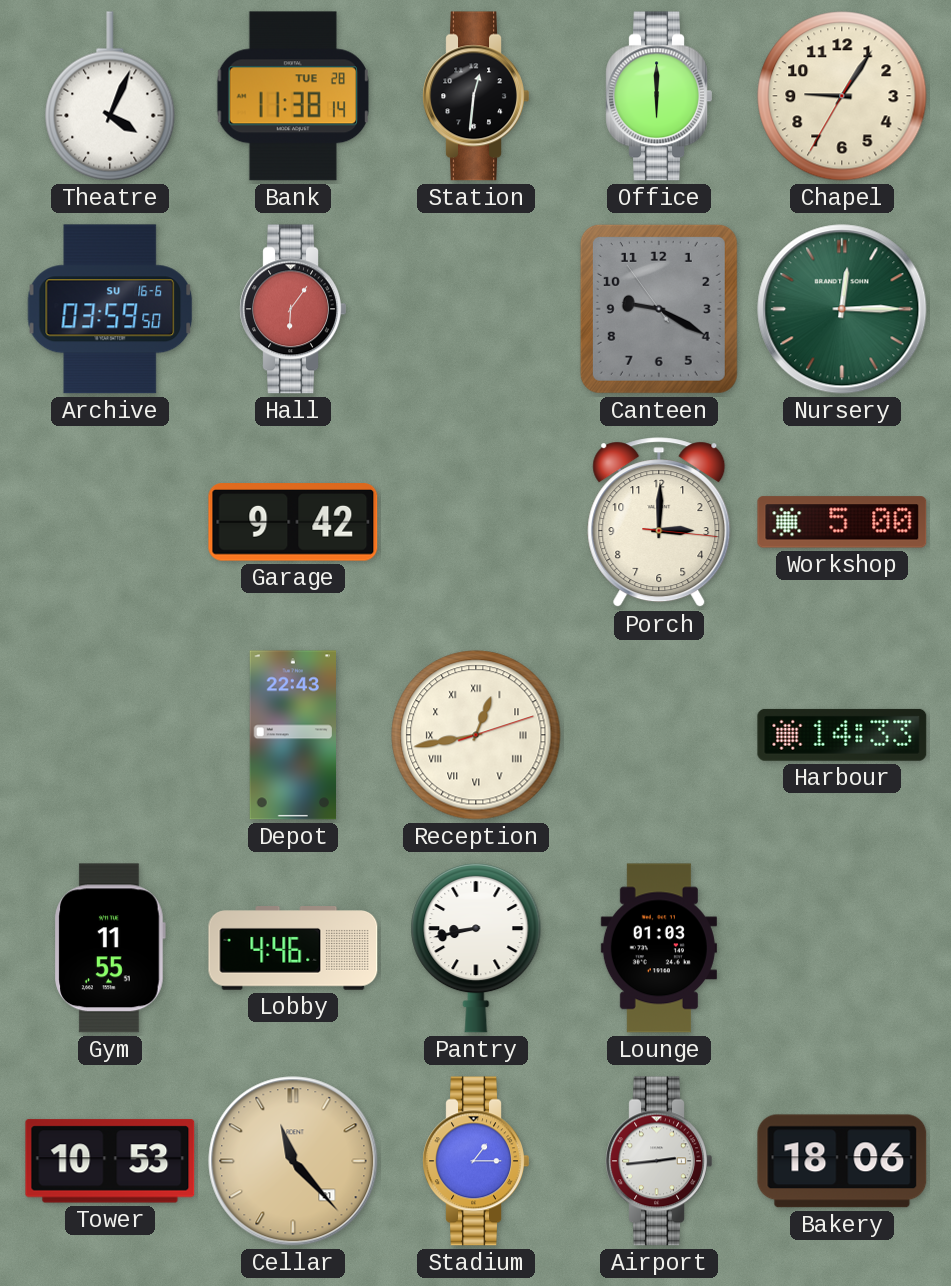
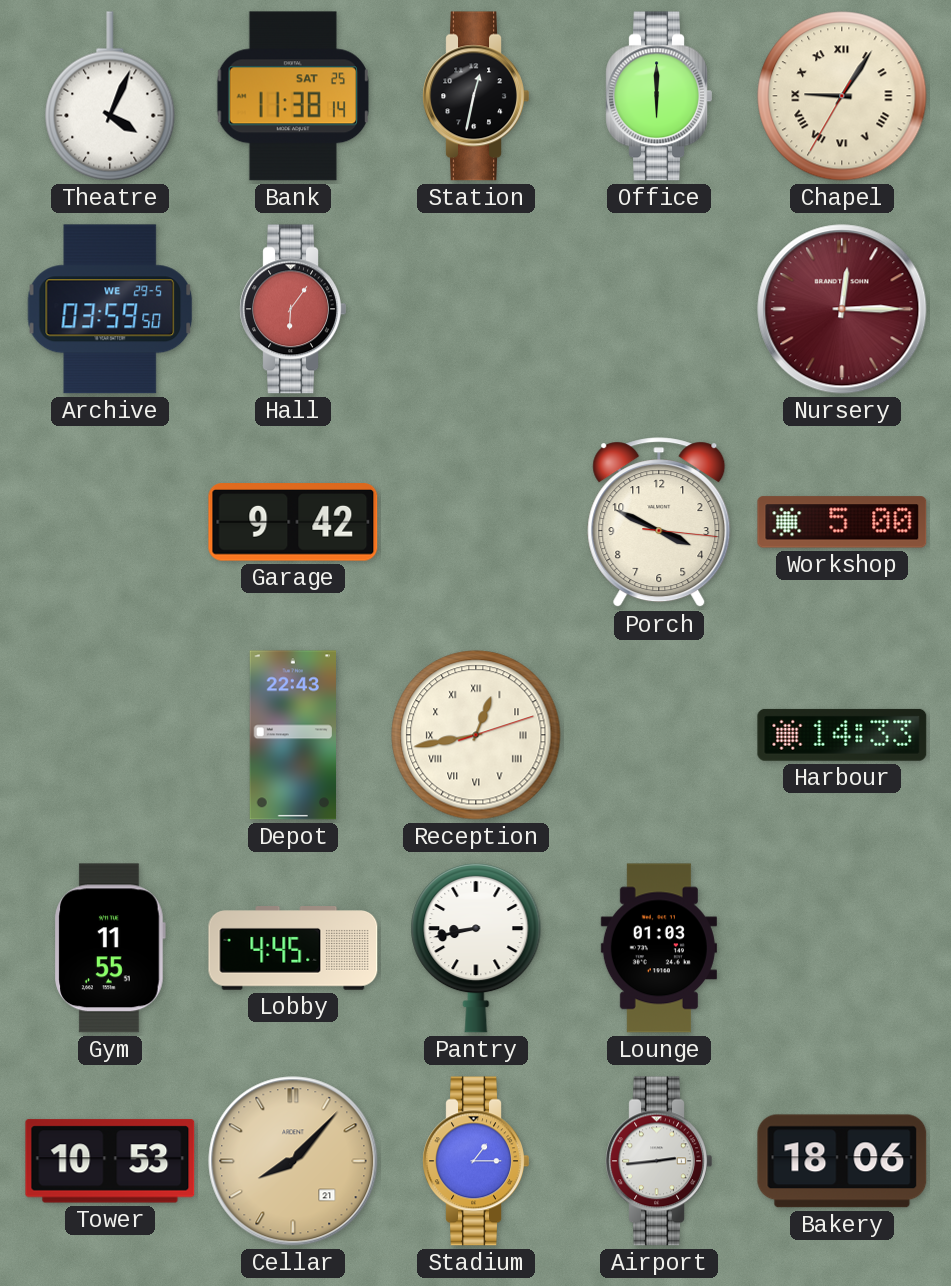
Bank date: TUE 28 -> SAT 25
Station: 12:31 -> 12:32
Chapel numerals: Arabic -> Roman
Archive date: SU 16-6 -> WE 29-5
Canteen: 9:19 -> none
Nursery dial: green -> burgundy
Porch: 3:00 -> 3:49
Lobby: 4:46 -> 4:45
Cellar: 11:23 -> 8:07
